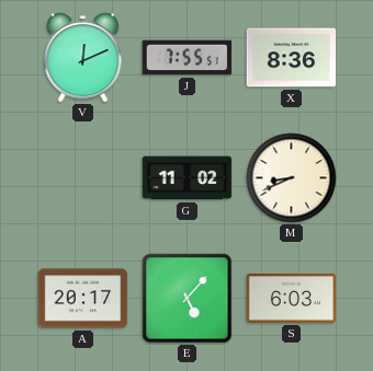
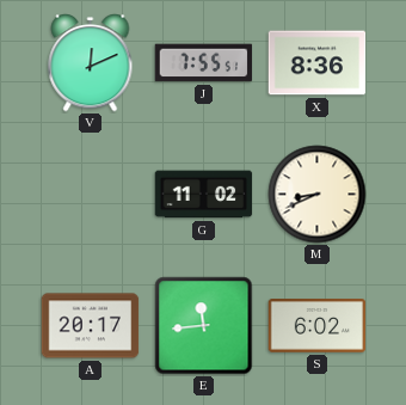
E: 5:07 -> 11:44
S: 6:03 -> 6:02
